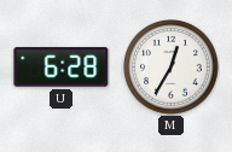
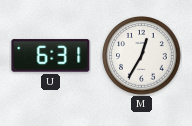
U: 6:28 -> 6:31
